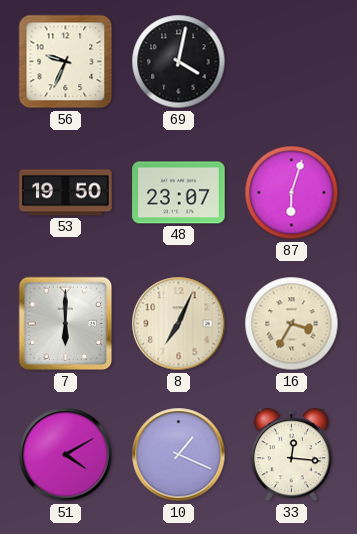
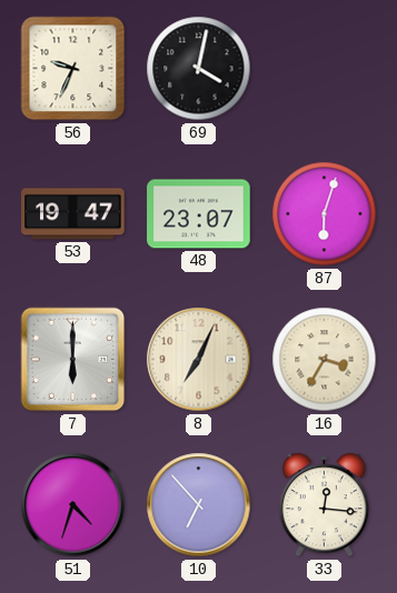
53: 19:50 -> 19:47
51: 4:10 -> 4:33
10: 1:19 -> 6:53
